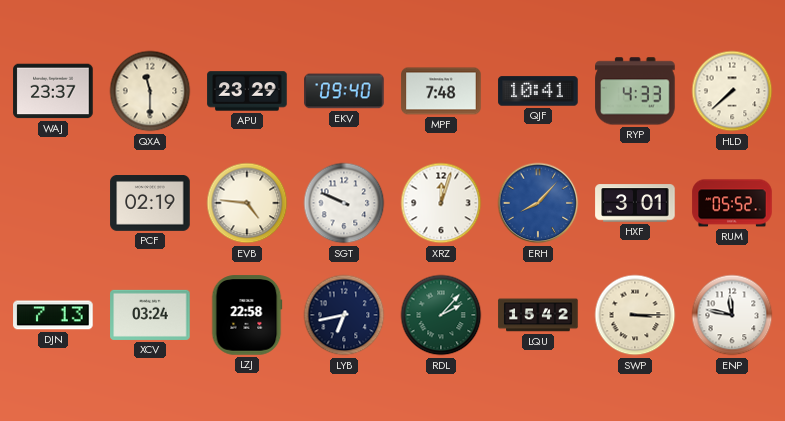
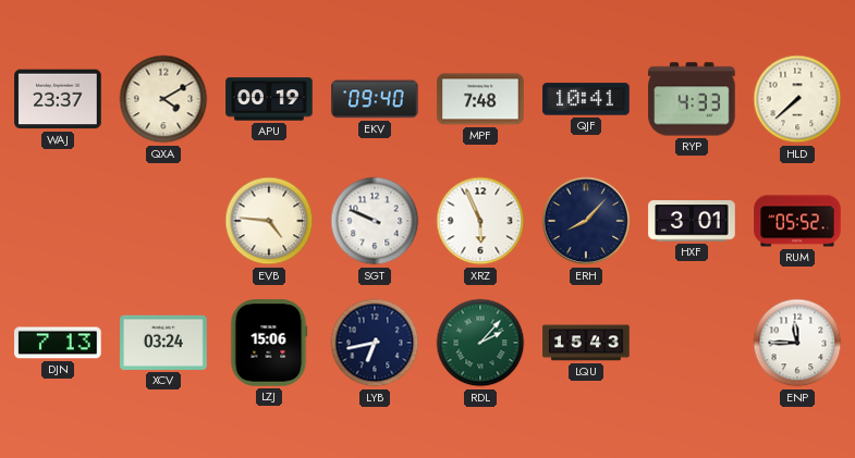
QXA: 11:30 -> 4:10
APU: 23:29 -> 00:19
PCF: 02:19 -> none
XRZ: 12:03 -> 5:56
ERH dial: blue -> navy
LZJ: 22:58 -> 15:06
LQU: 15:42 -> 15:43
SWP: 3:15 -> none
ENP: 11:47 -> 11:45
